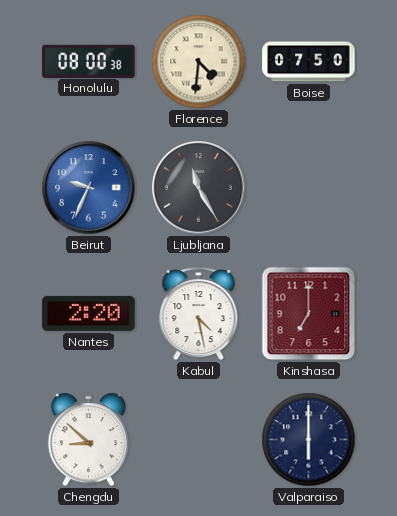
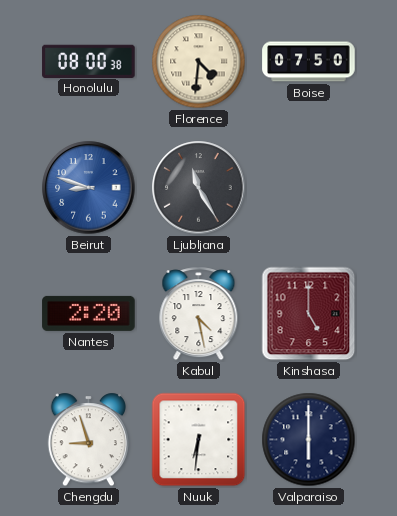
Beirut: 9:34 -> 8:48
Kinshasa: 7:00 -> 5:00
Chengdu: 8:52 -> 8:57
Nuuk: none -> 6:31
